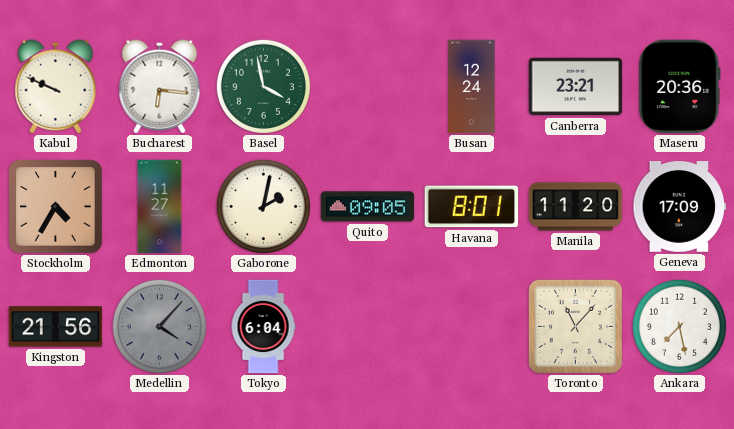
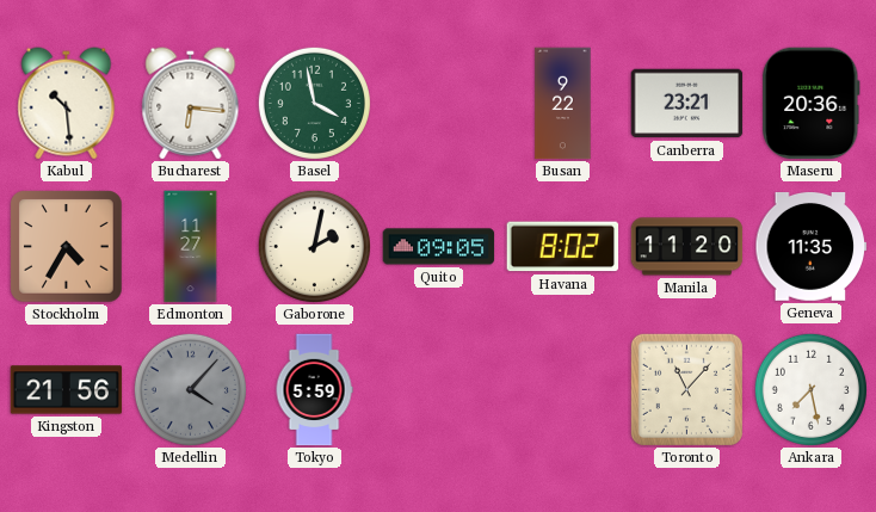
Kabul: 9:49 -> 10:29
Busan: 12:24 -> 9:22
Havana: 8:01 -> 8:02
Geneva: 17:09 -> 11:35
Tokyo: 6:04 -> 5:59
